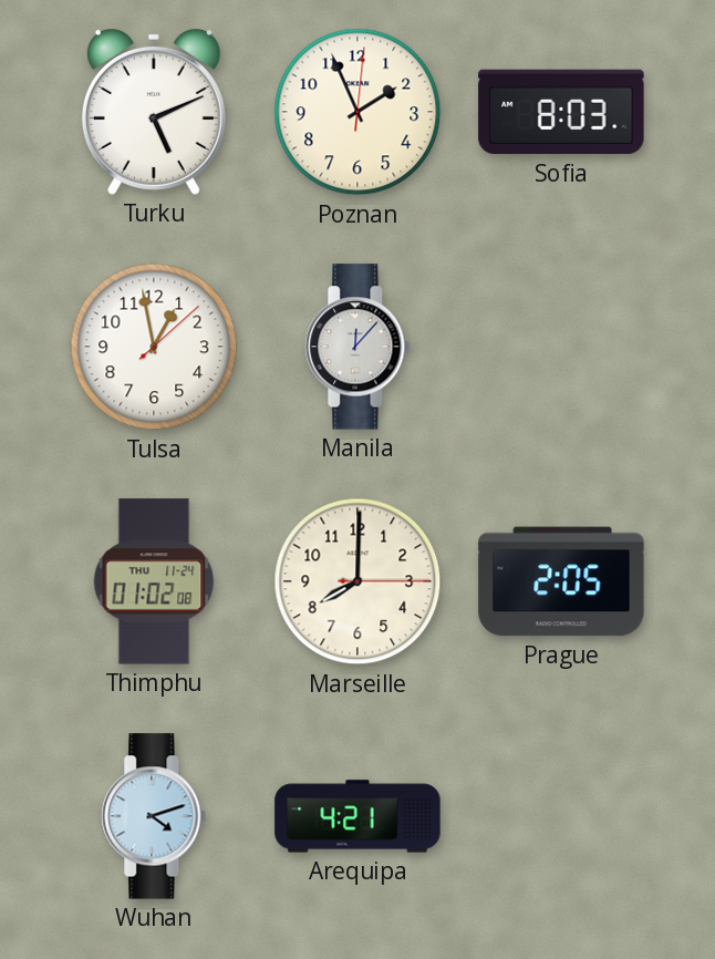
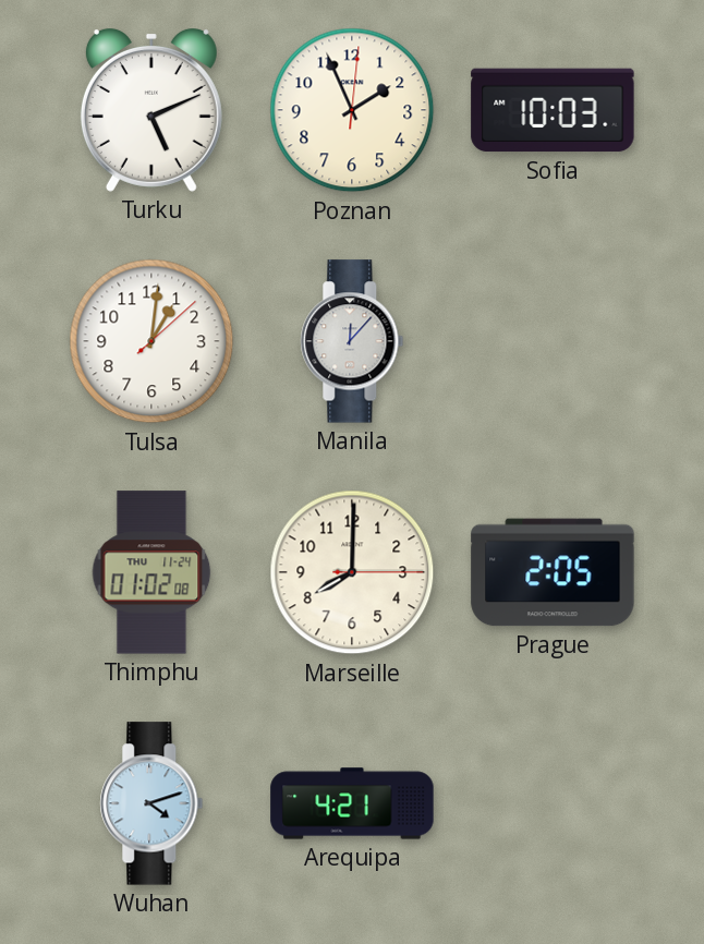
Sofia: 8:03 -> 10:03
Tulsa: 12:58 -> 1:01
